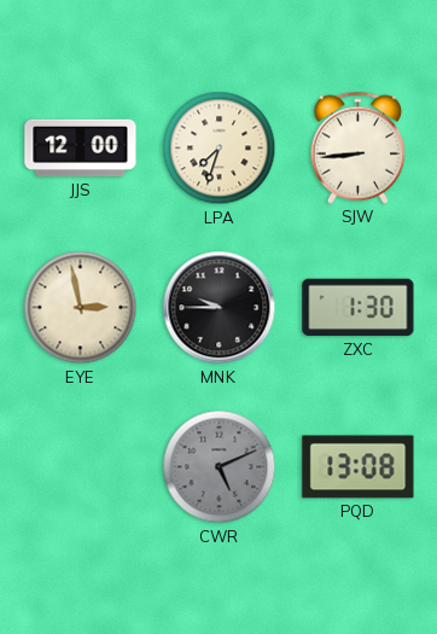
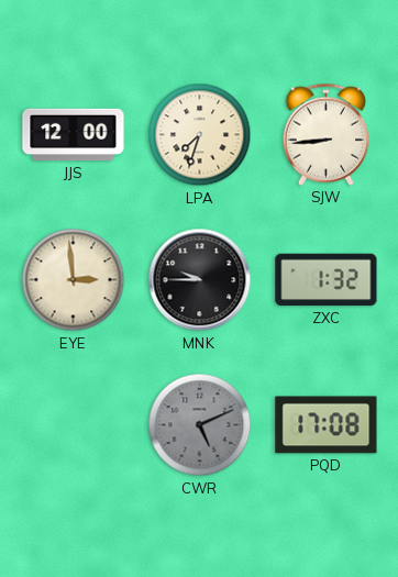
EYE: 2:58 -> 2:59
ZXC: 1:30 -> 1:32
PQD: 13:08 -> 17:08
